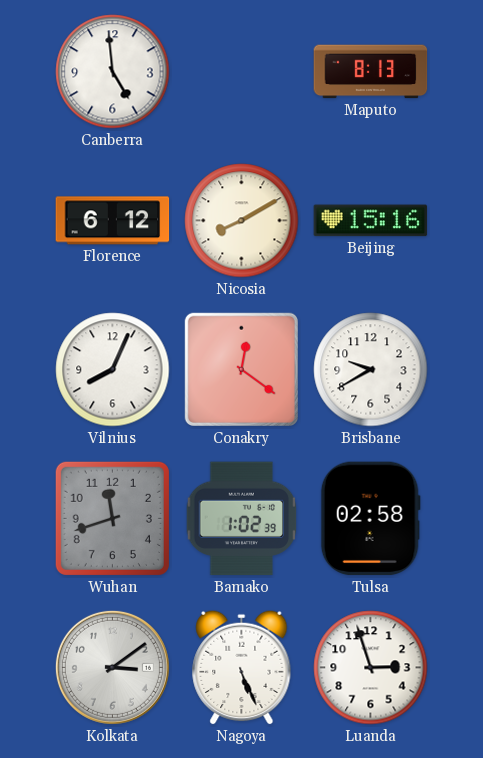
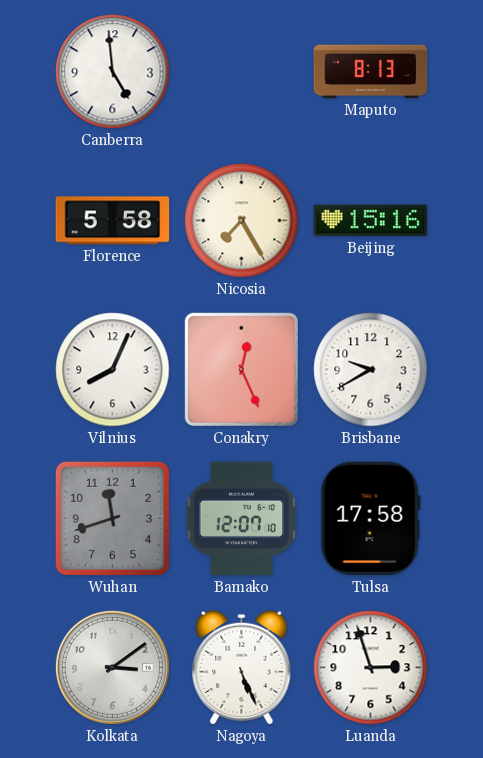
Florence: 6:12 -> 5:58
Nicosia: 8:10 -> 7:25
Conakry: 12:21 -> 12:26
Bamako: 1:02 -> 12:07
Tulsa: 02:58 -> 17:58
